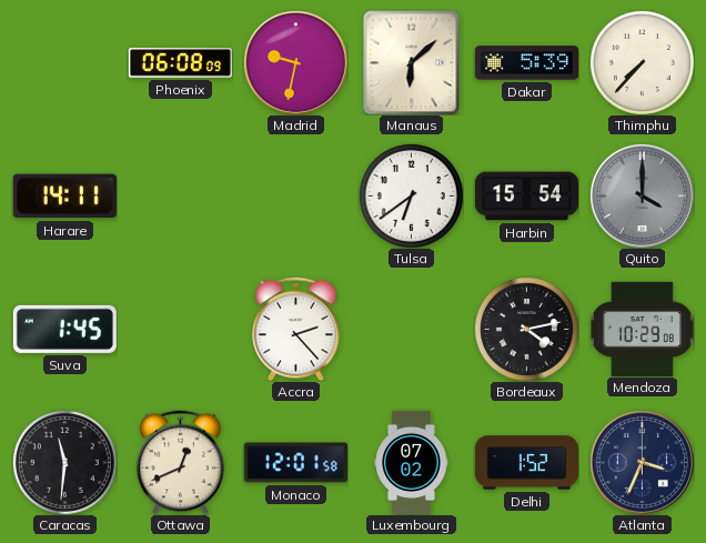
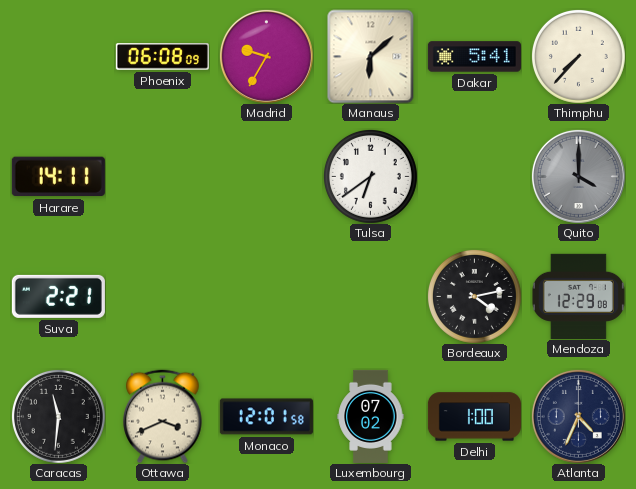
Madrid: 9:32 -> 9:35
Dakar: 5:39 -> 5:41
Harbin: 15:54 -> none
Suva: 1:45 -> 2:21
Accra: 2:23 -> none
Mendoza: 10:29 -> 12:29
Ottawa: 12:41 -> 3:41
Delhi: 1:52 -> 1:00
Atlanta: 3:34 -> 4:34
